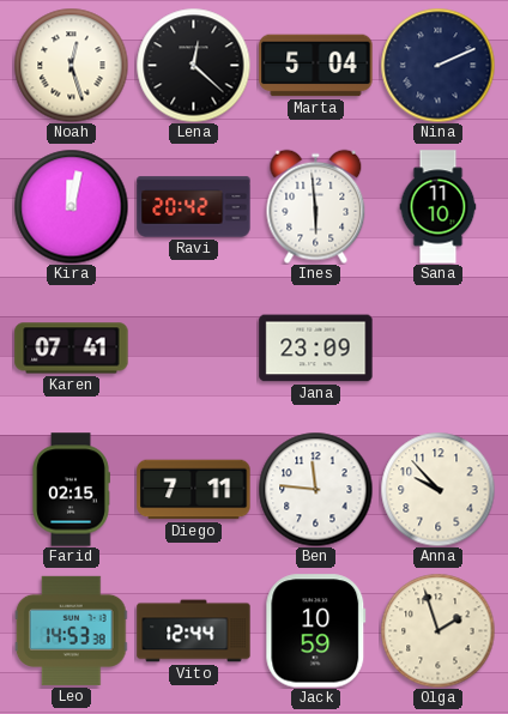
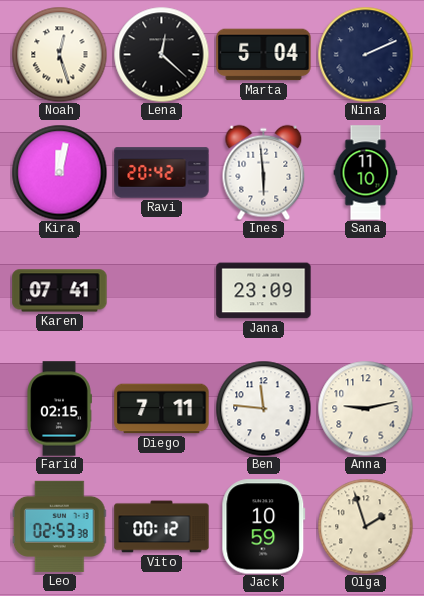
Anna: 9:53 -> 9:13
Leo: 14:53 -> 02:53
Vito: 12:44 -> 00:12
